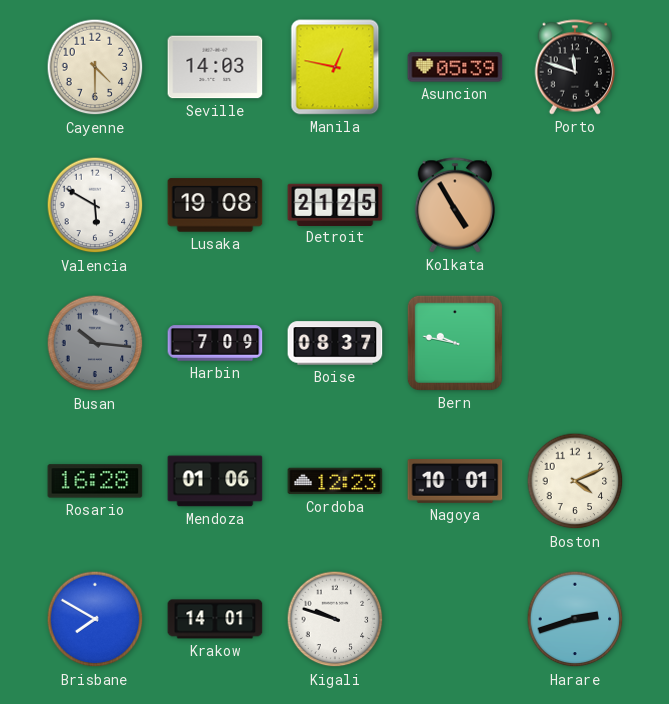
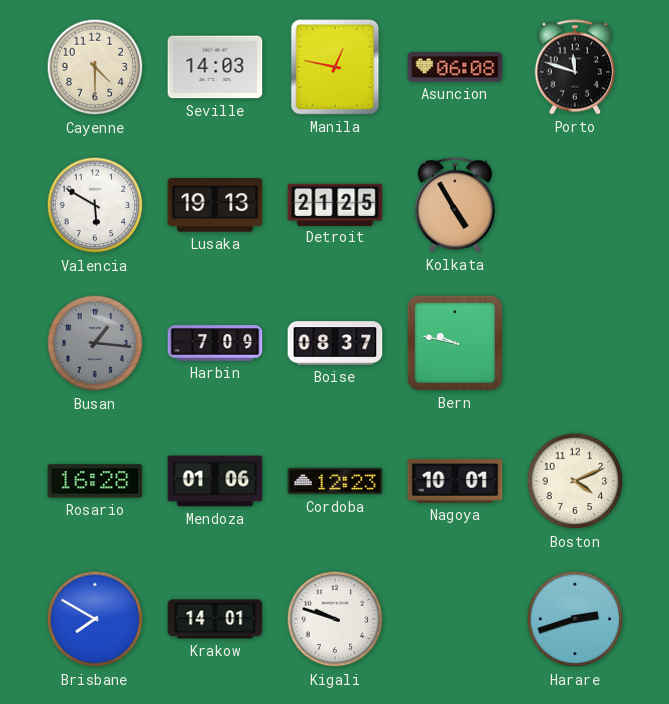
Asuncion: 05:39 -> 06:08
Lusaka: 19:08 -> 19:13
Busan: 10:16 -> 1:16
